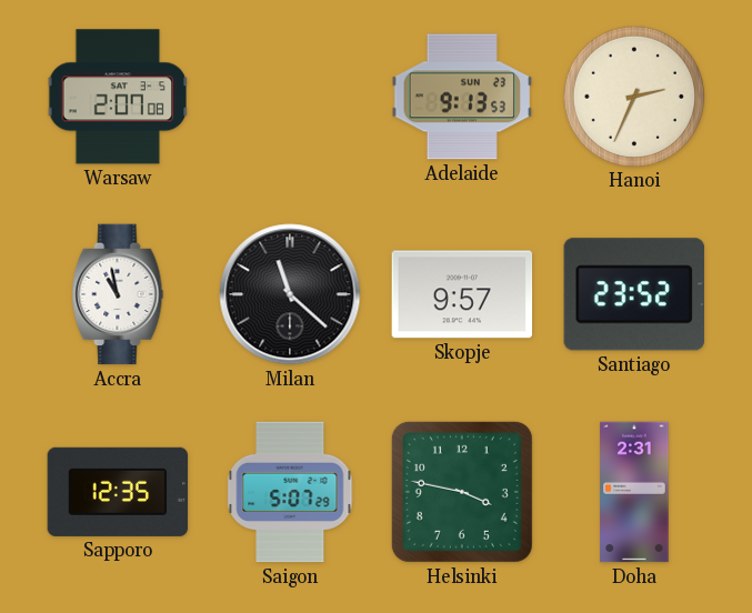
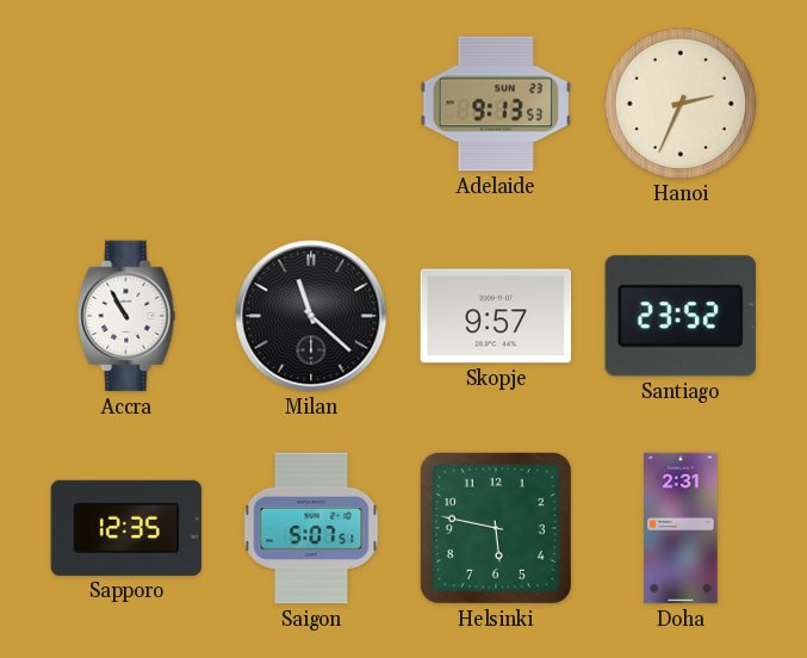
Warsaw: 2:07 -> none
Accra: 10:58 -> 10:55
Saigon: 5:07:29 -> 5:07:51
Helsinki: 3:47 -> 5:47
